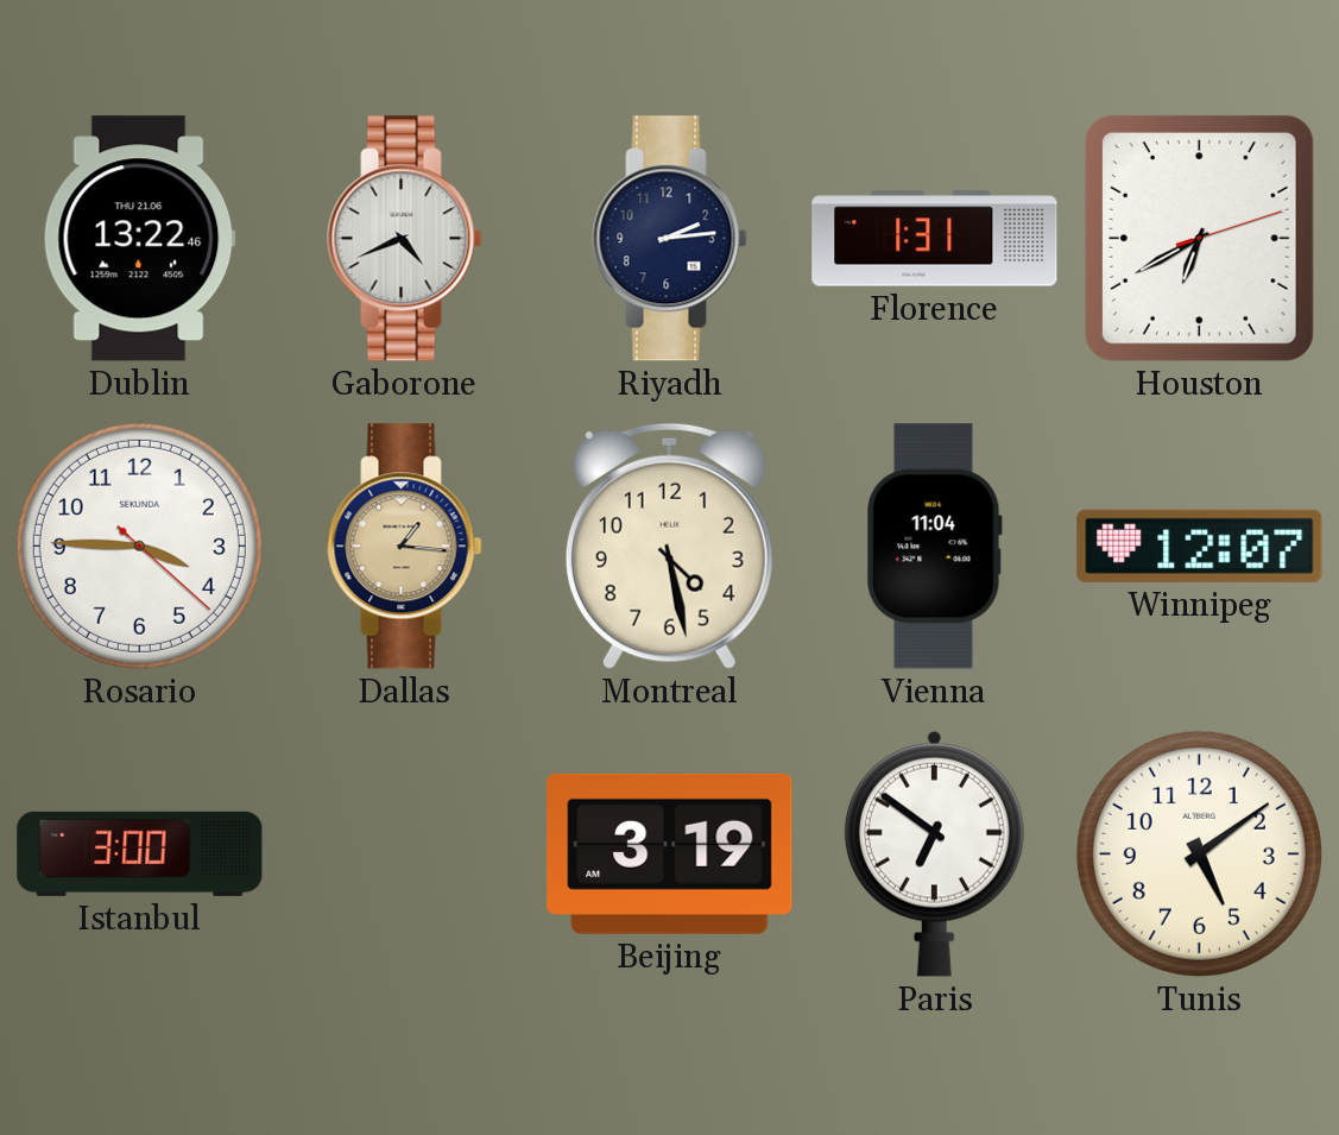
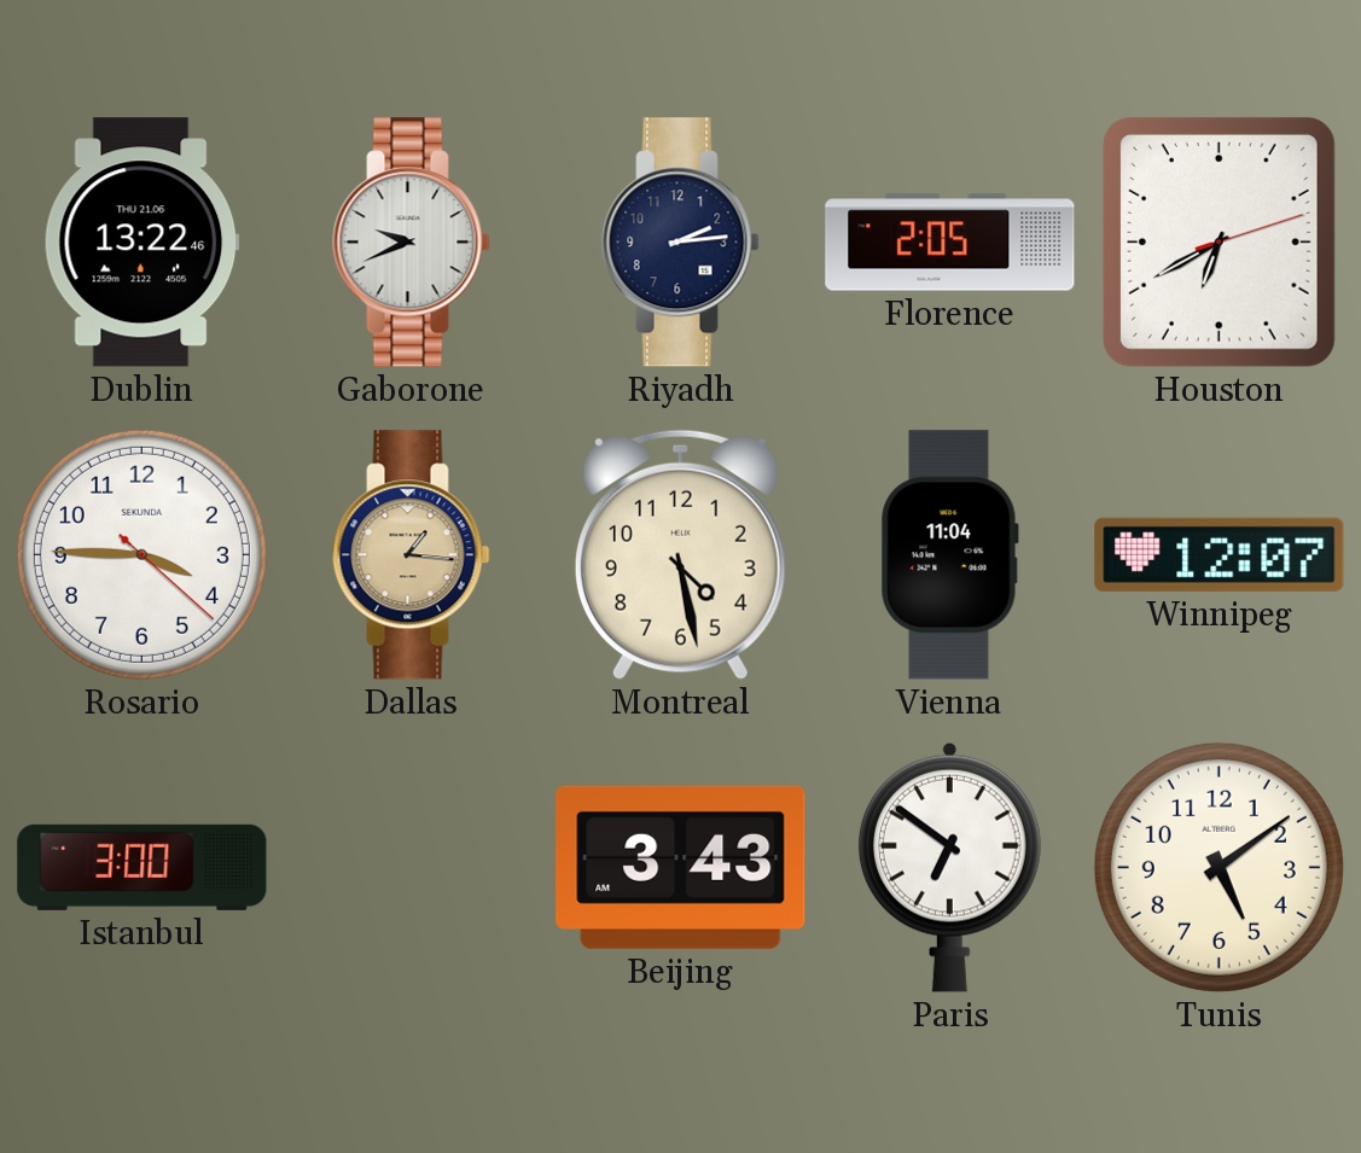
Gaborone: 4:41 -> 9:41
Florence: 1:31 -> 2:05
Beijing: 3:19 -> 3:43
